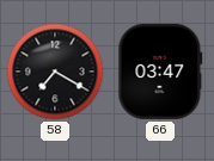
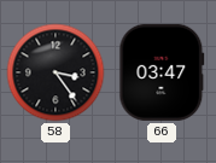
58: 7:20 -> 3:24
